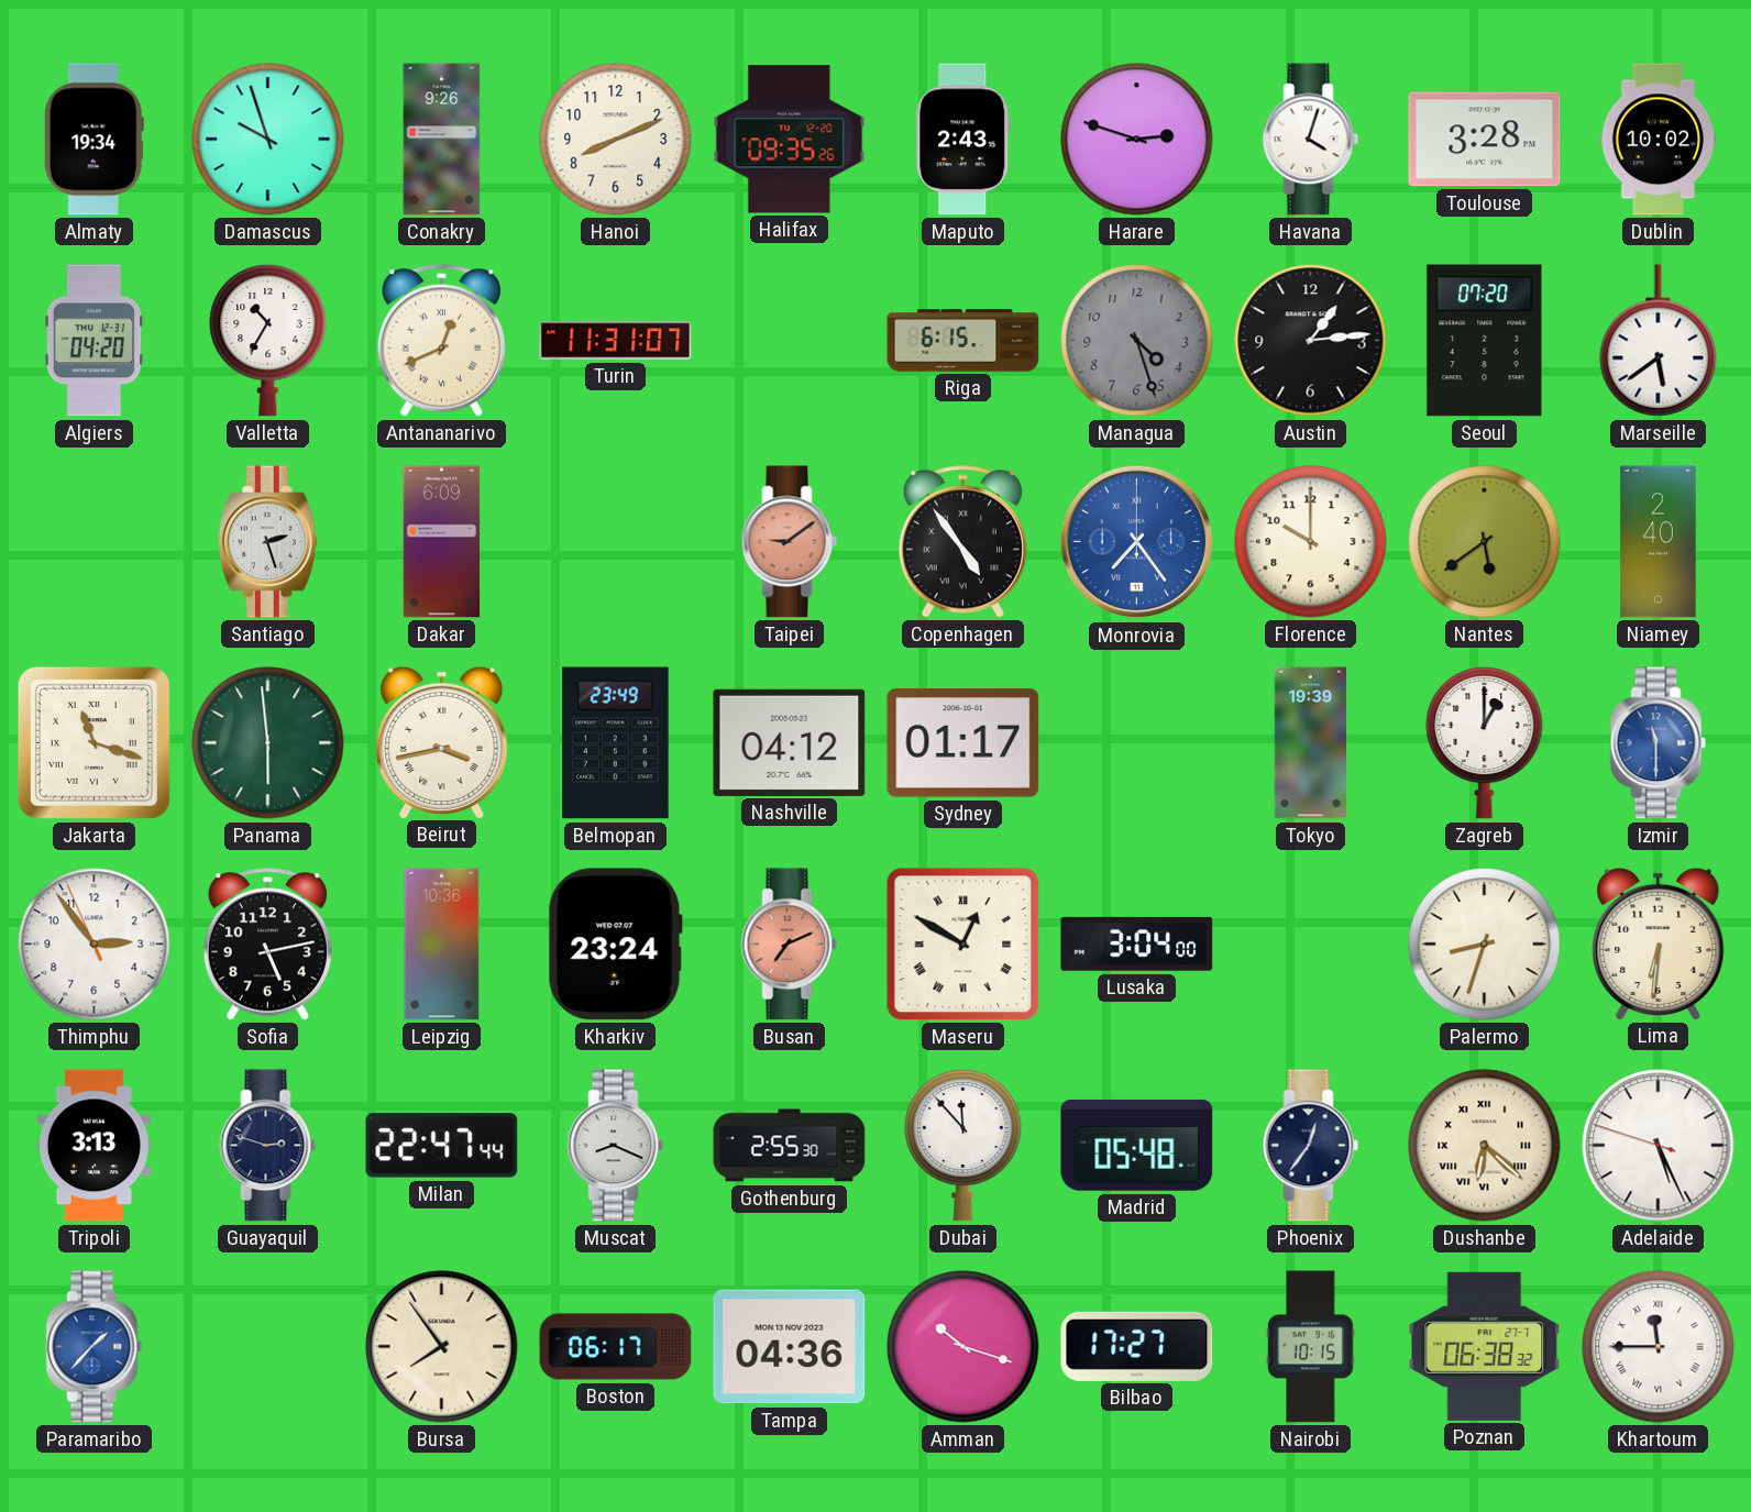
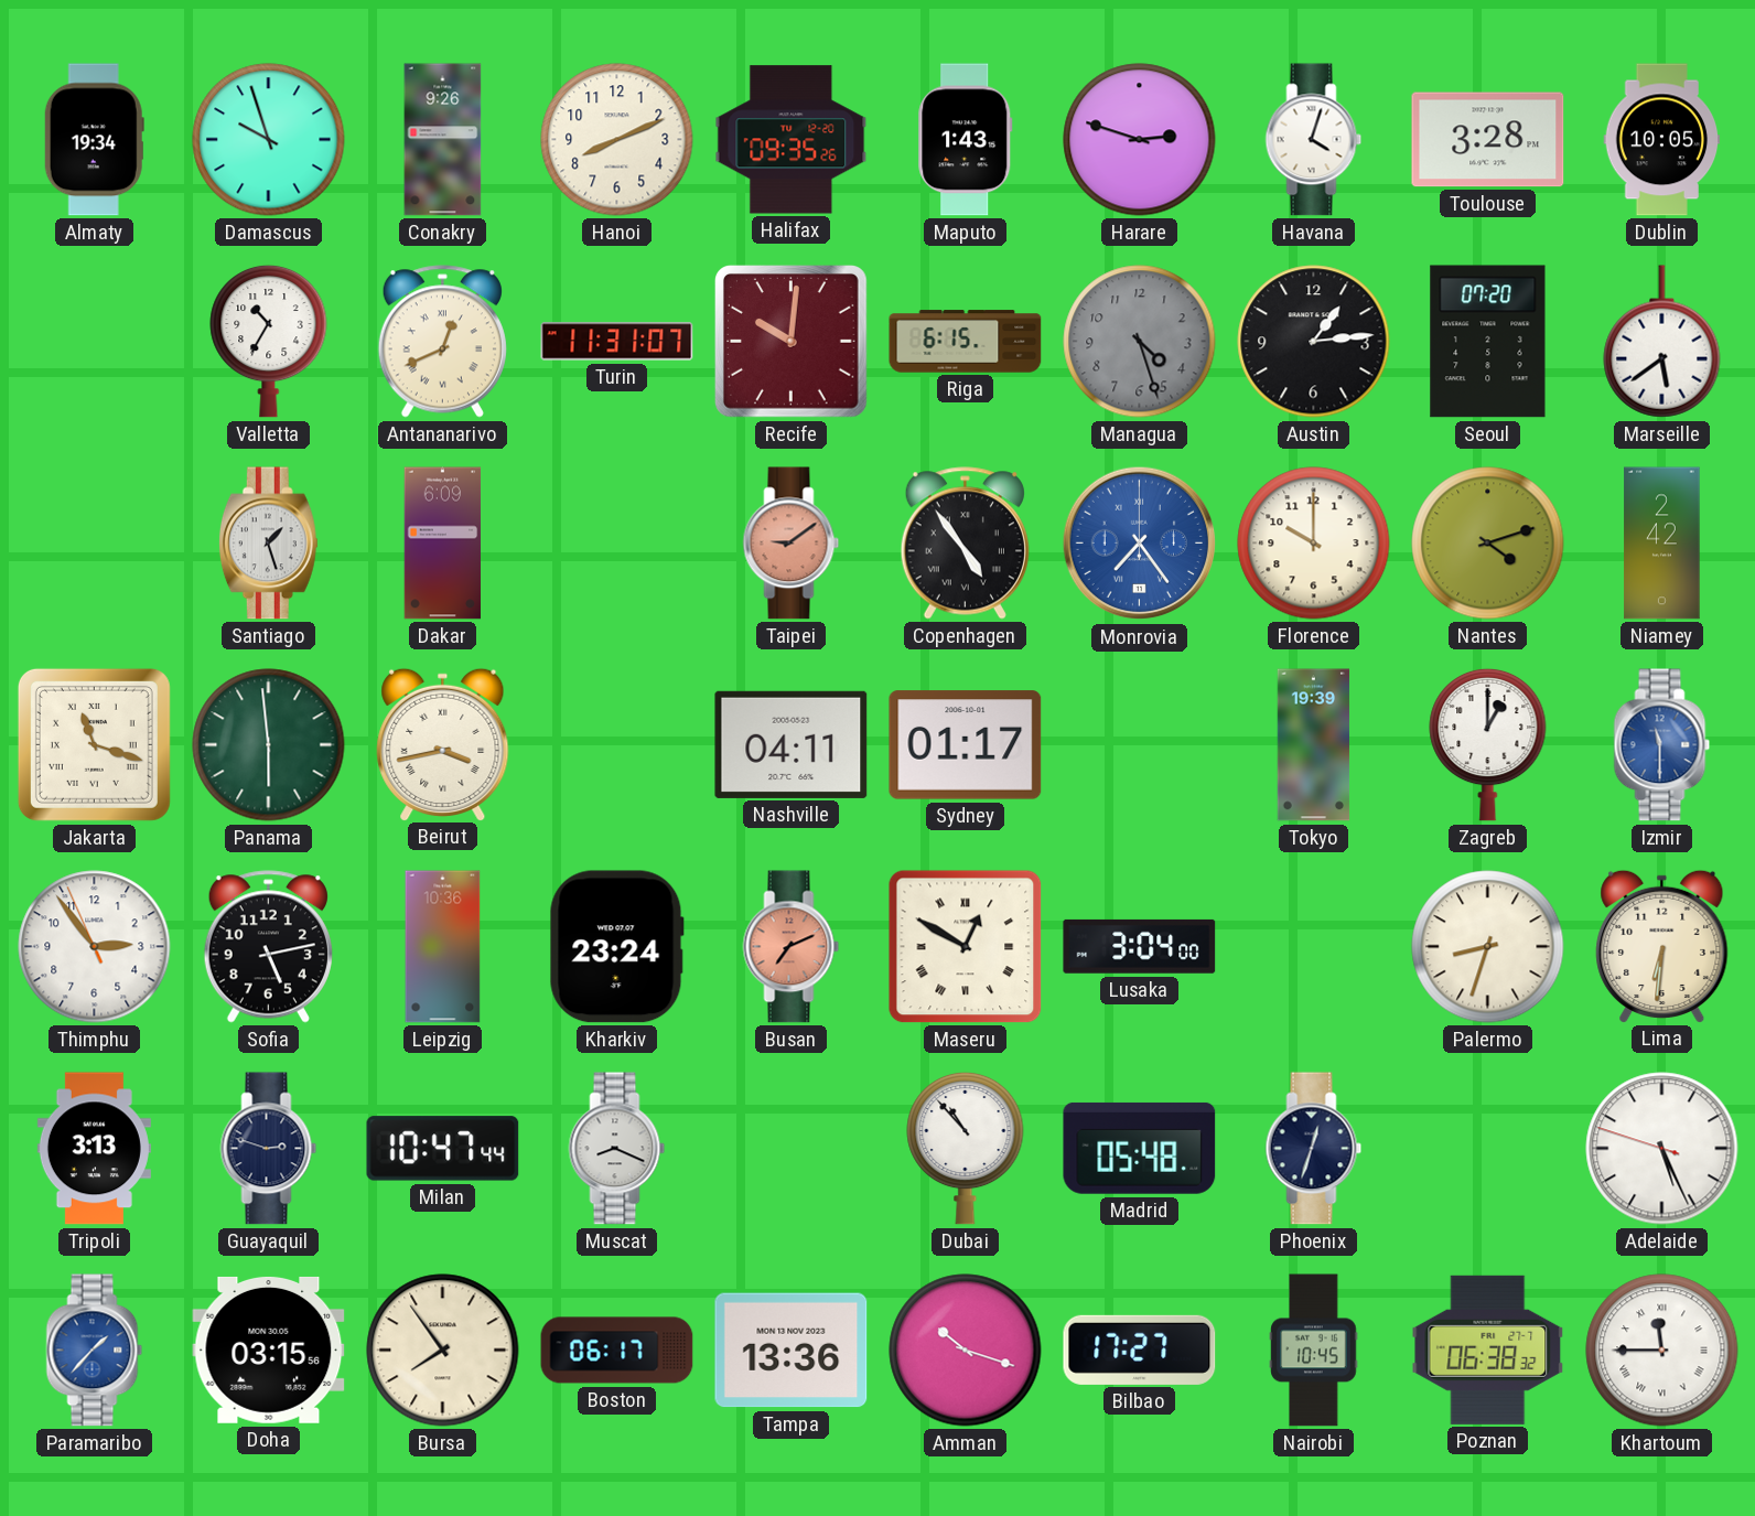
Maputo: 2:43 -> 1:43
Dublin: 10:02 -> 10:05
Algiers: 04:20 -> none
Recife: none -> 10:01
Santiago: 2:27 -> 1:27
Nantes: 5:39 -> 4:12
Niamey: 2:40 -> 2:42
Belmopan: 23:49 -> none
Nashville: 04:12 -> 04:11
Milan: 22:47 -> 10:47
Gothenburg: 2:55 -> none
Dubai: 11:53 -> 10:53
Phoenix: 12:36 -> 12:33
Dushanbe: 6:22 -> none
Doha: none -> 03:15
Tampa: 04:36 -> 13:36
Nairobi: 10:15 -> 10:45
